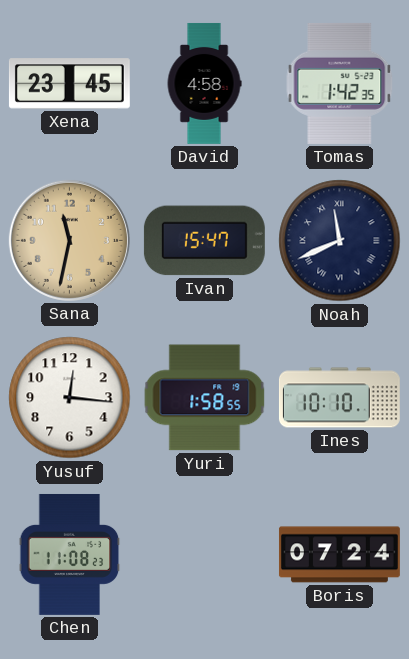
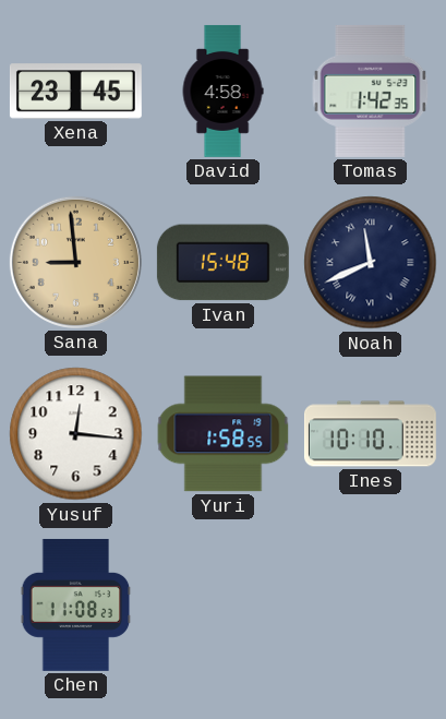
Sana: 11:32 -> 8:59
Ivan: 15:47 -> 15:48
Boris: 07:24 -> none
